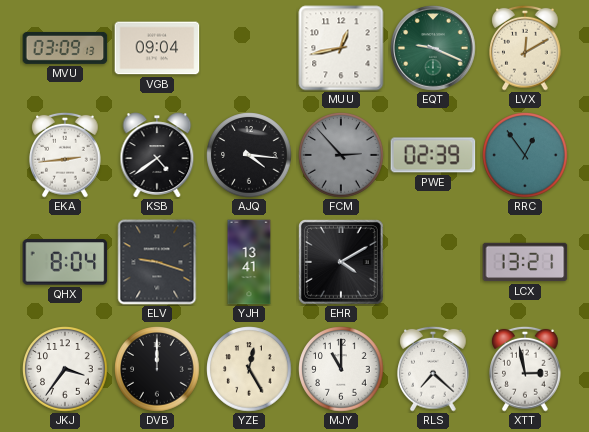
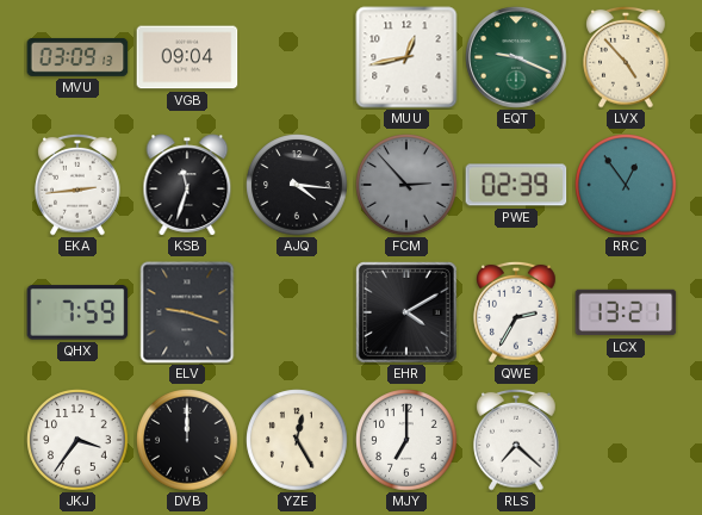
LVX: 12:10 -> 4:53
KSB: 4:39 -> 11:33
QHX: 8:04 -> 7:59
YJH: 13:41 -> none
QWE: none -> 2:35
MJY: 11:00 -> 7:00
XTT: 2:58 -> none
